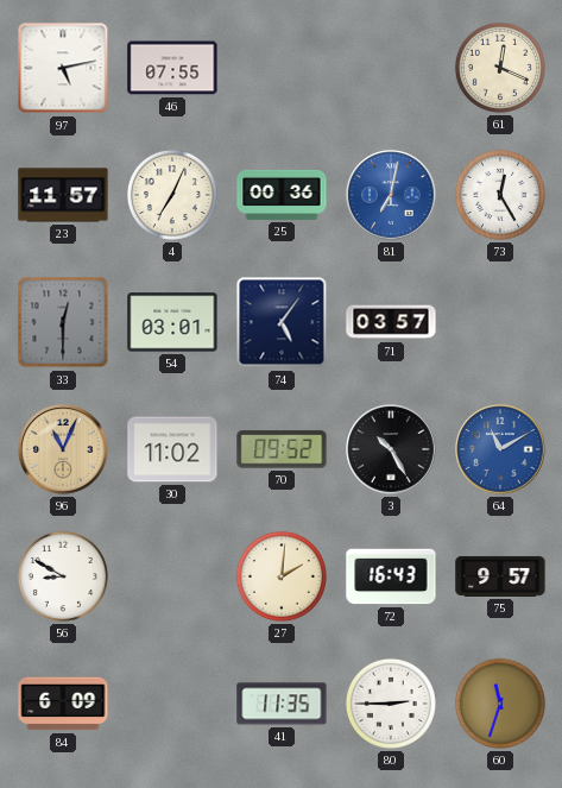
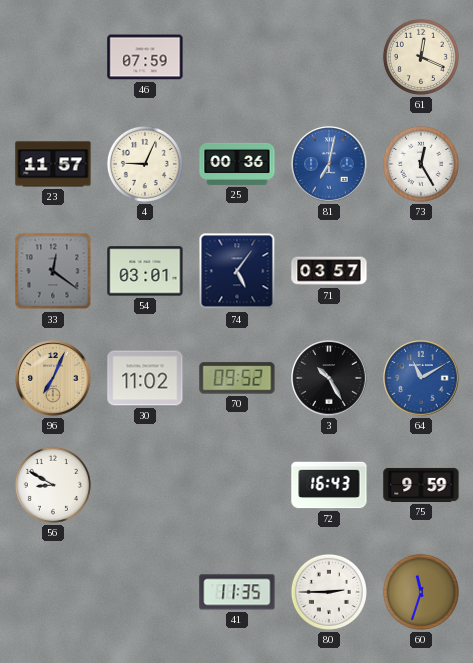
97: 5:13 -> none
46: 07:55 -> 07:59
4: 7:04 -> 9:04
33: 12:30 -> 12:21
96: 11:04 -> 7:04
27: 2:01 -> none
75: 9:57 -> 9:59
84: 6:09 -> none
